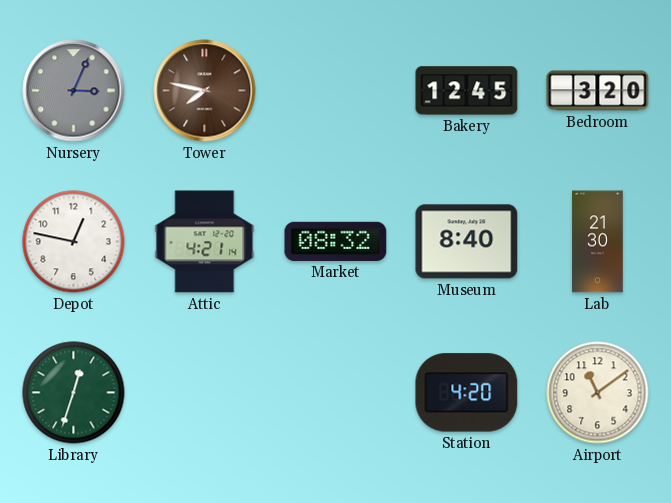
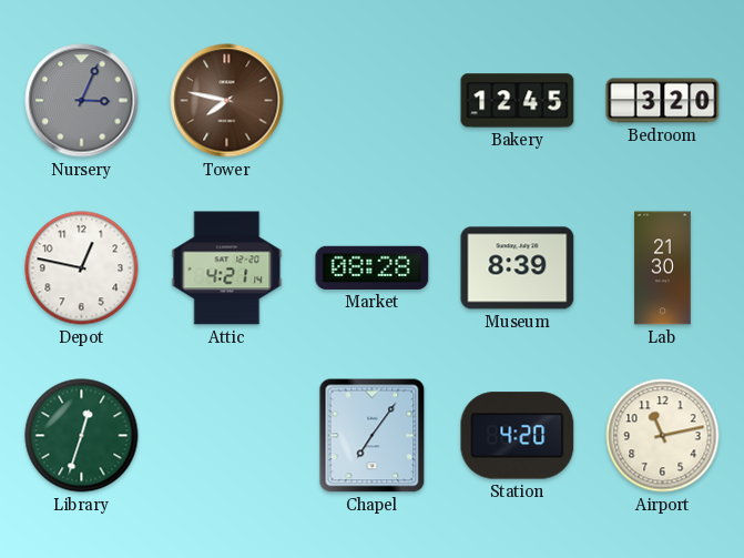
Market: 08:32 -> 08:28
Museum: 8:40 -> 8:39
Chapel: none -> 7:06
Airport: 11:09 -> 11:13
